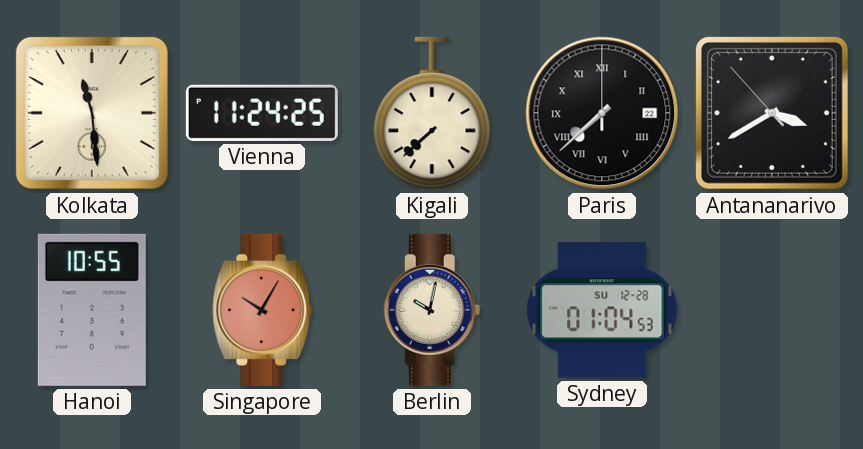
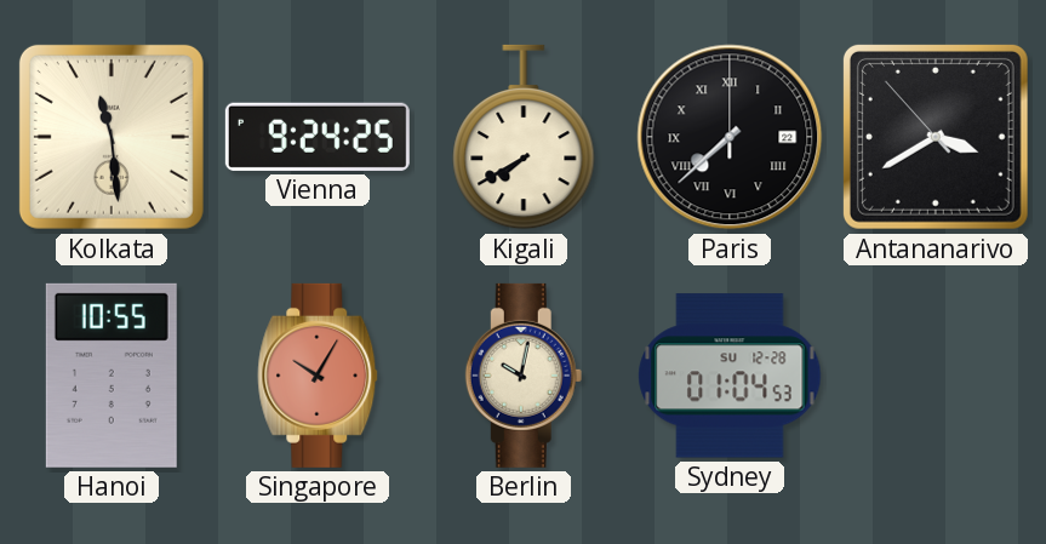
Vienna: 11:24 -> 9:24
Kigali: 7:38 -> 7:40
